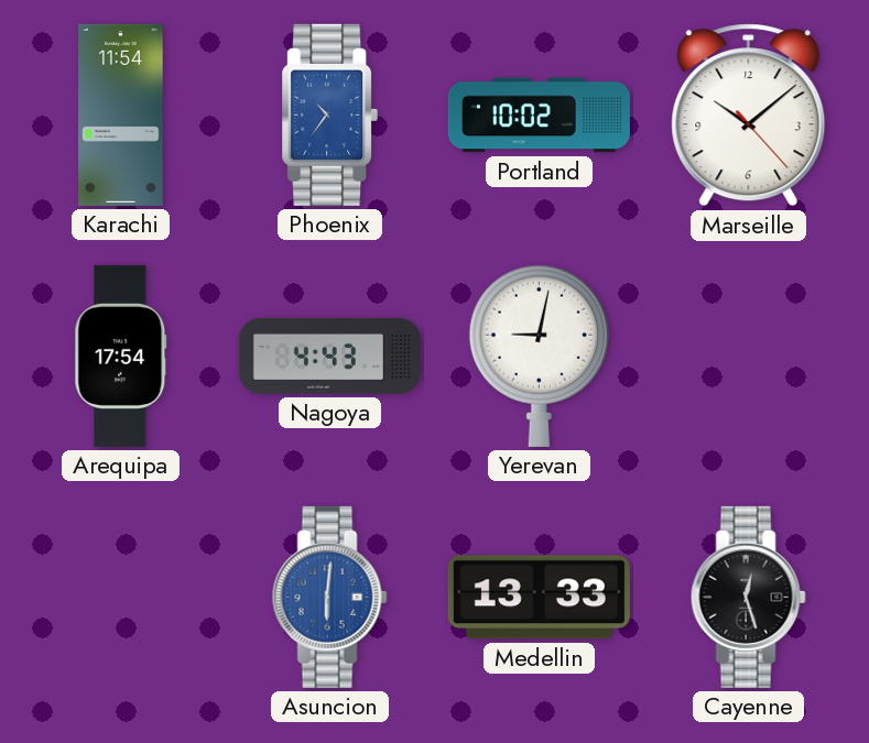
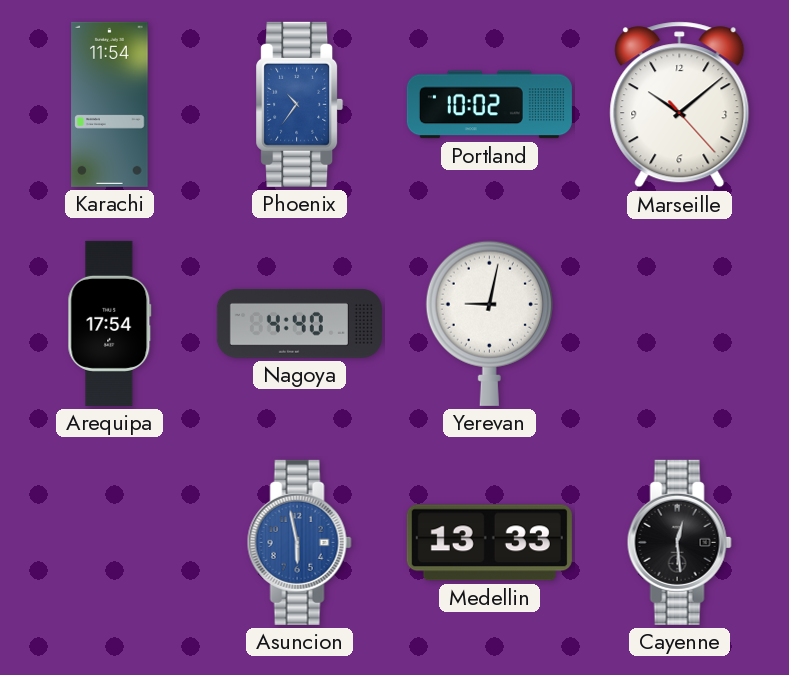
Nagoya: 4:43 -> 4:40
Asuncion: 6:01 -> 5:58
Cayenne: 12:27 -> 12:29
